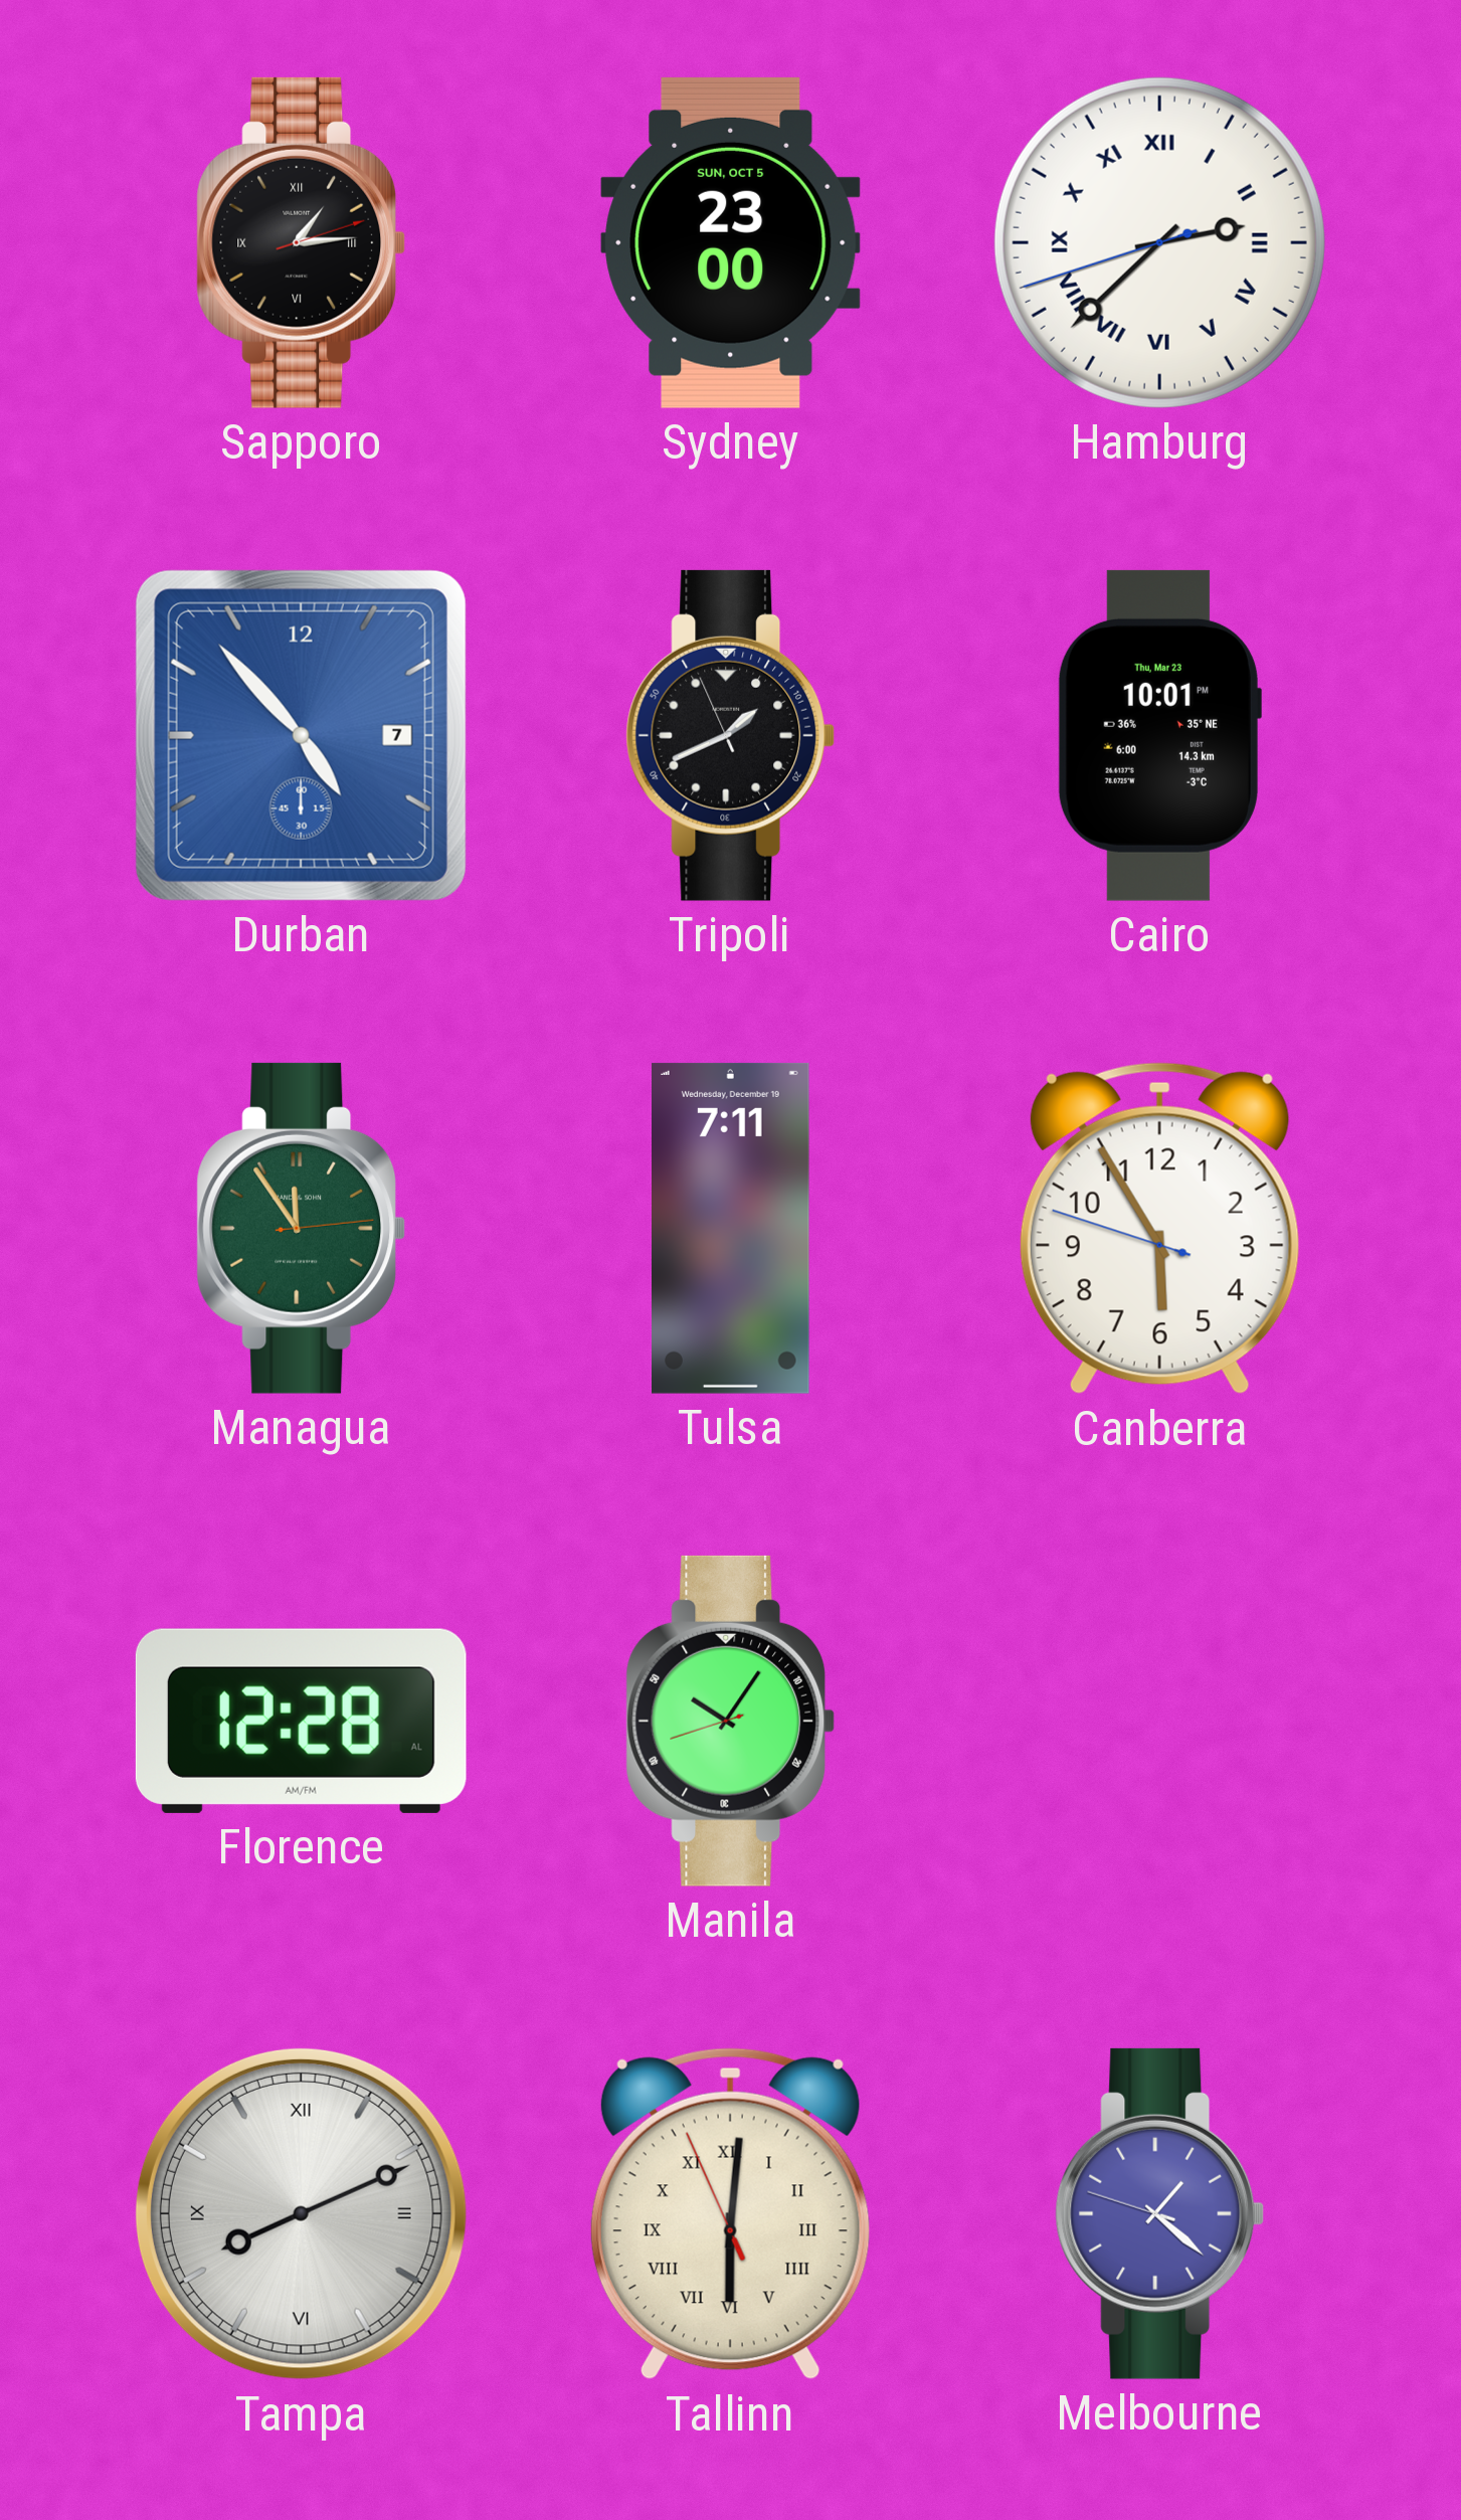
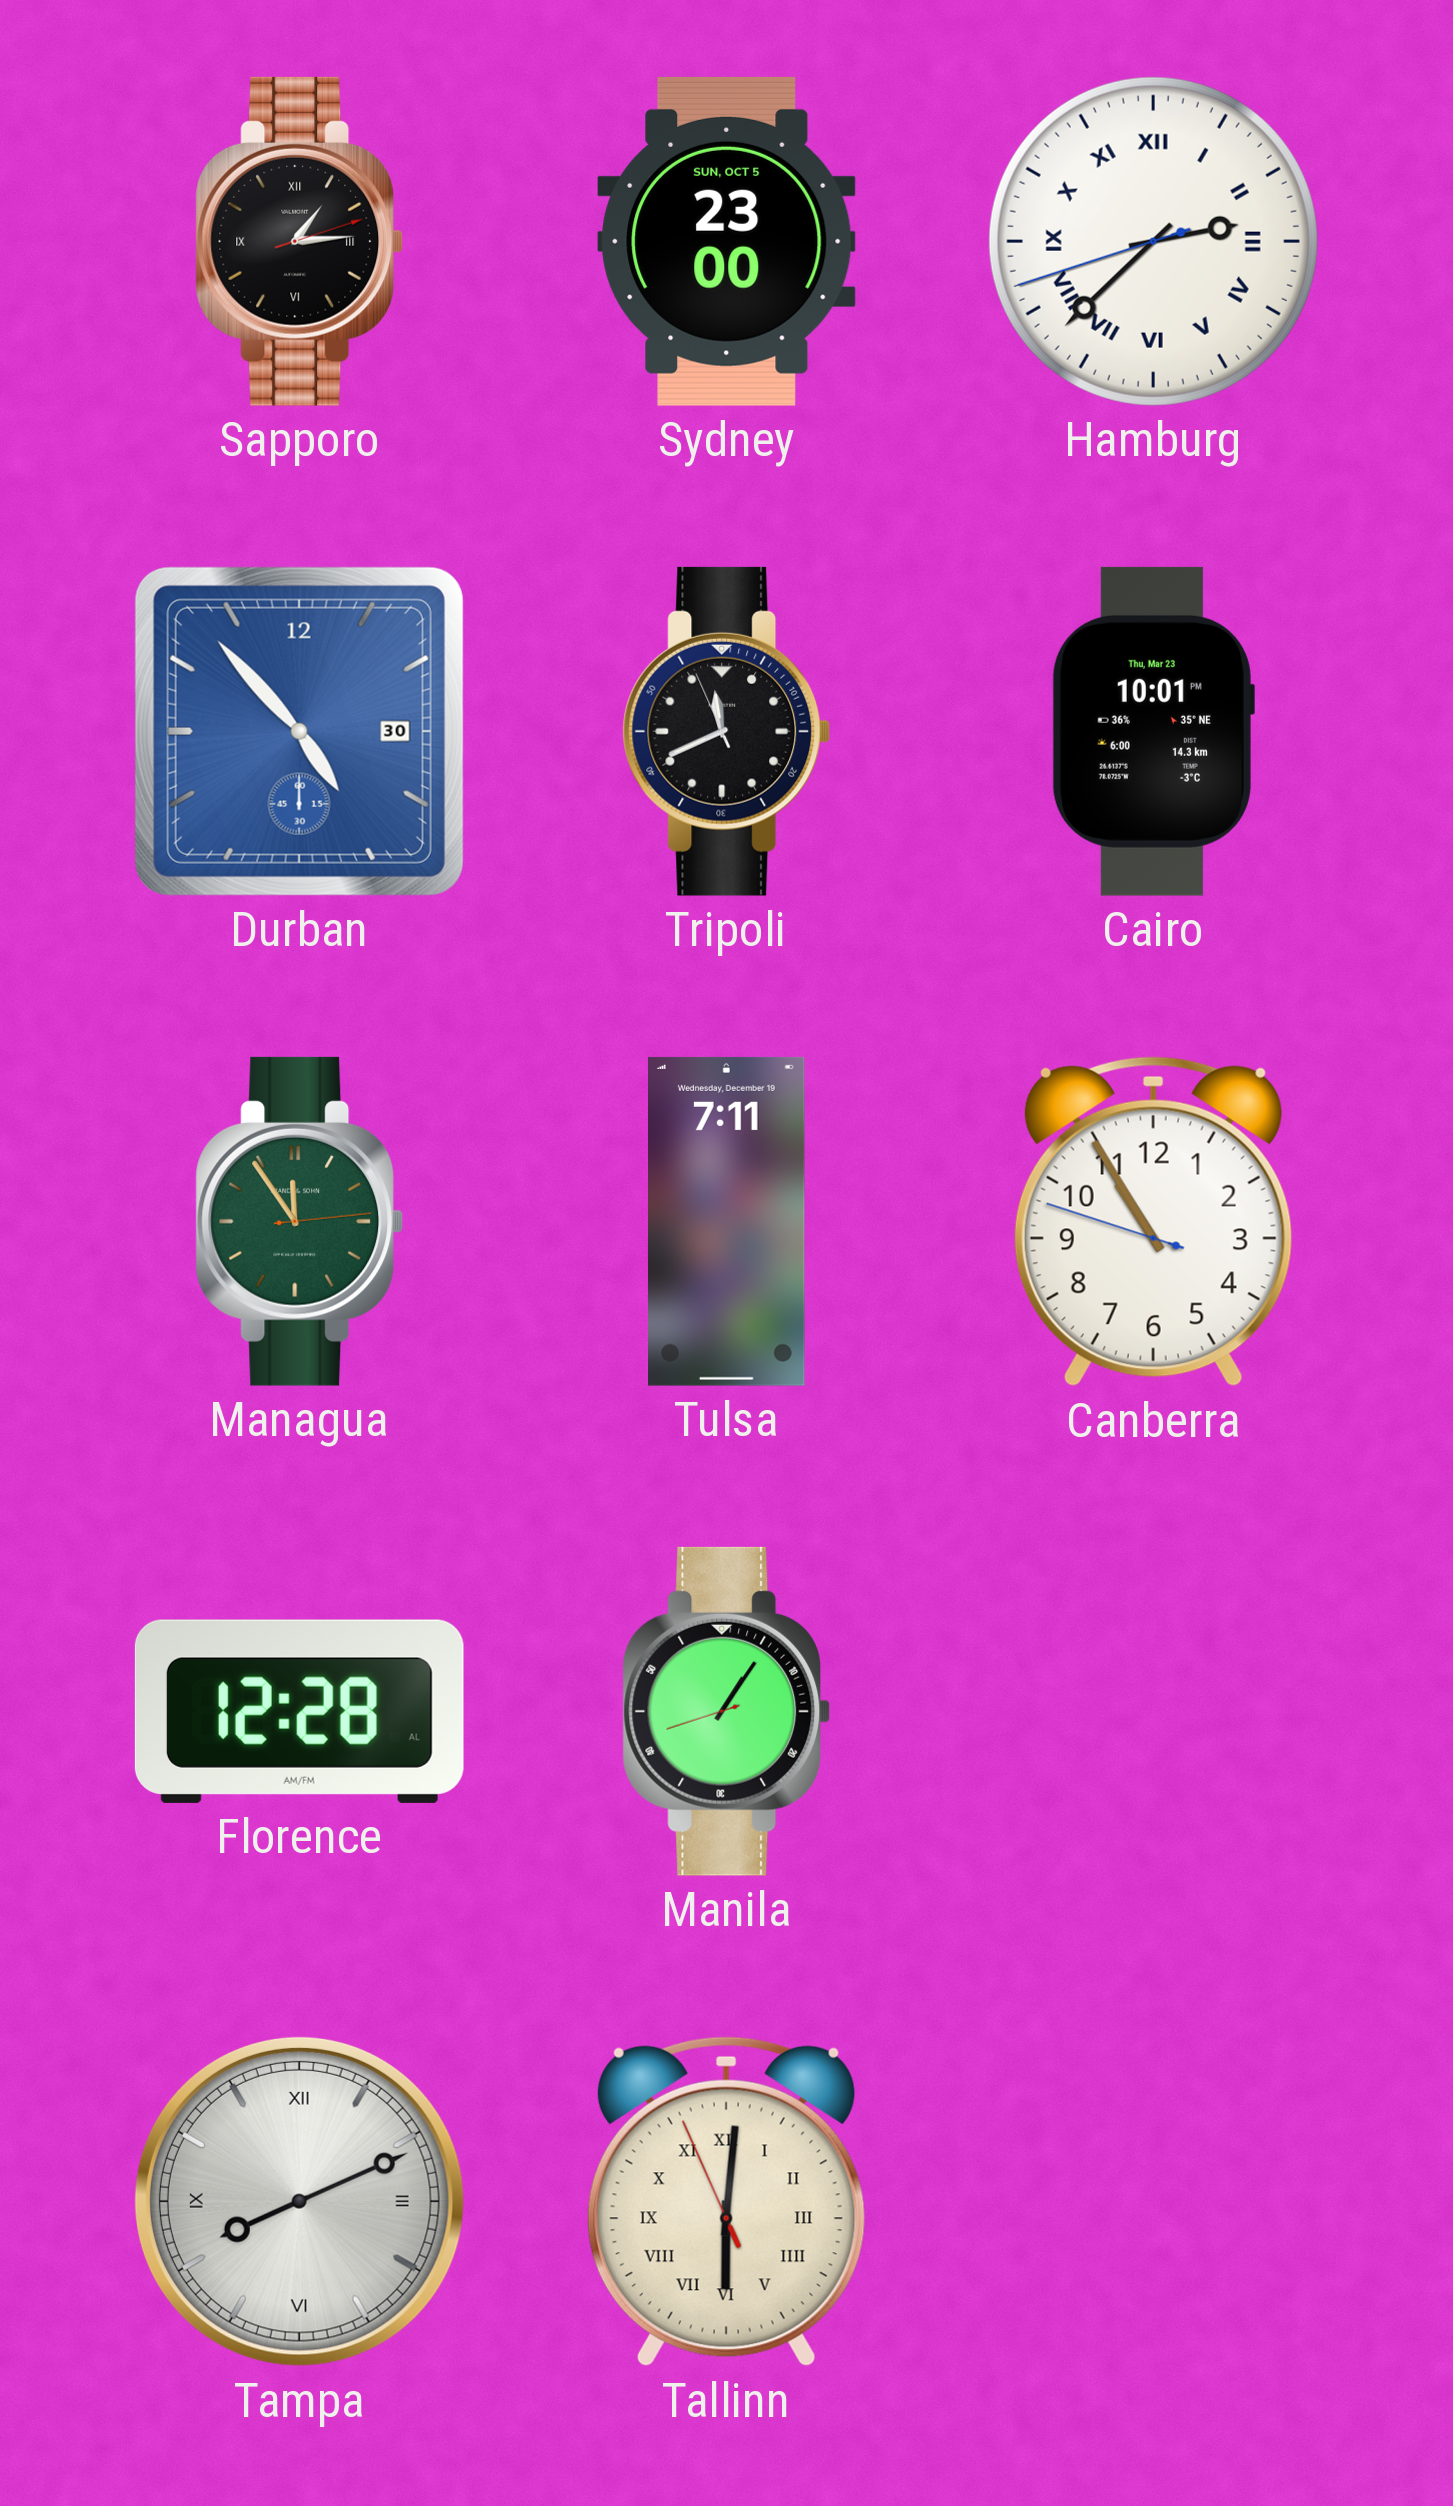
Durban date: 7 -> 30
Tripoli: 1:40 -> 11:40
Canberra: 5:54 -> 10:54
Manila: 10:05 -> 1:05
Melbourne: 1:21 -> none
